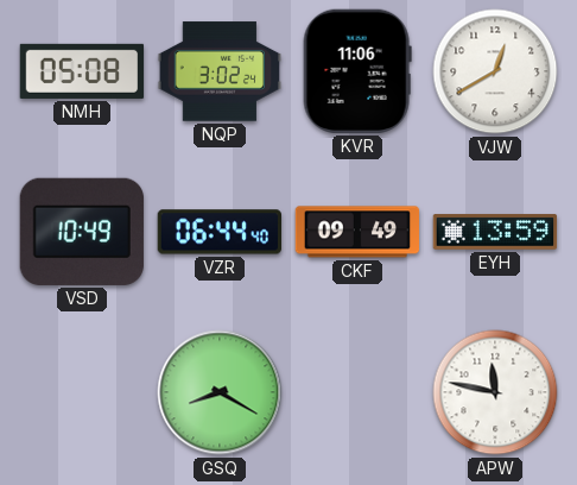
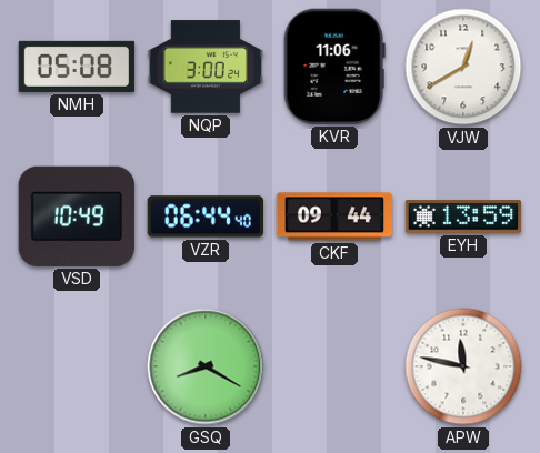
NQP: 3:02 -> 3:00
CKF: 09:49 -> 09:44
